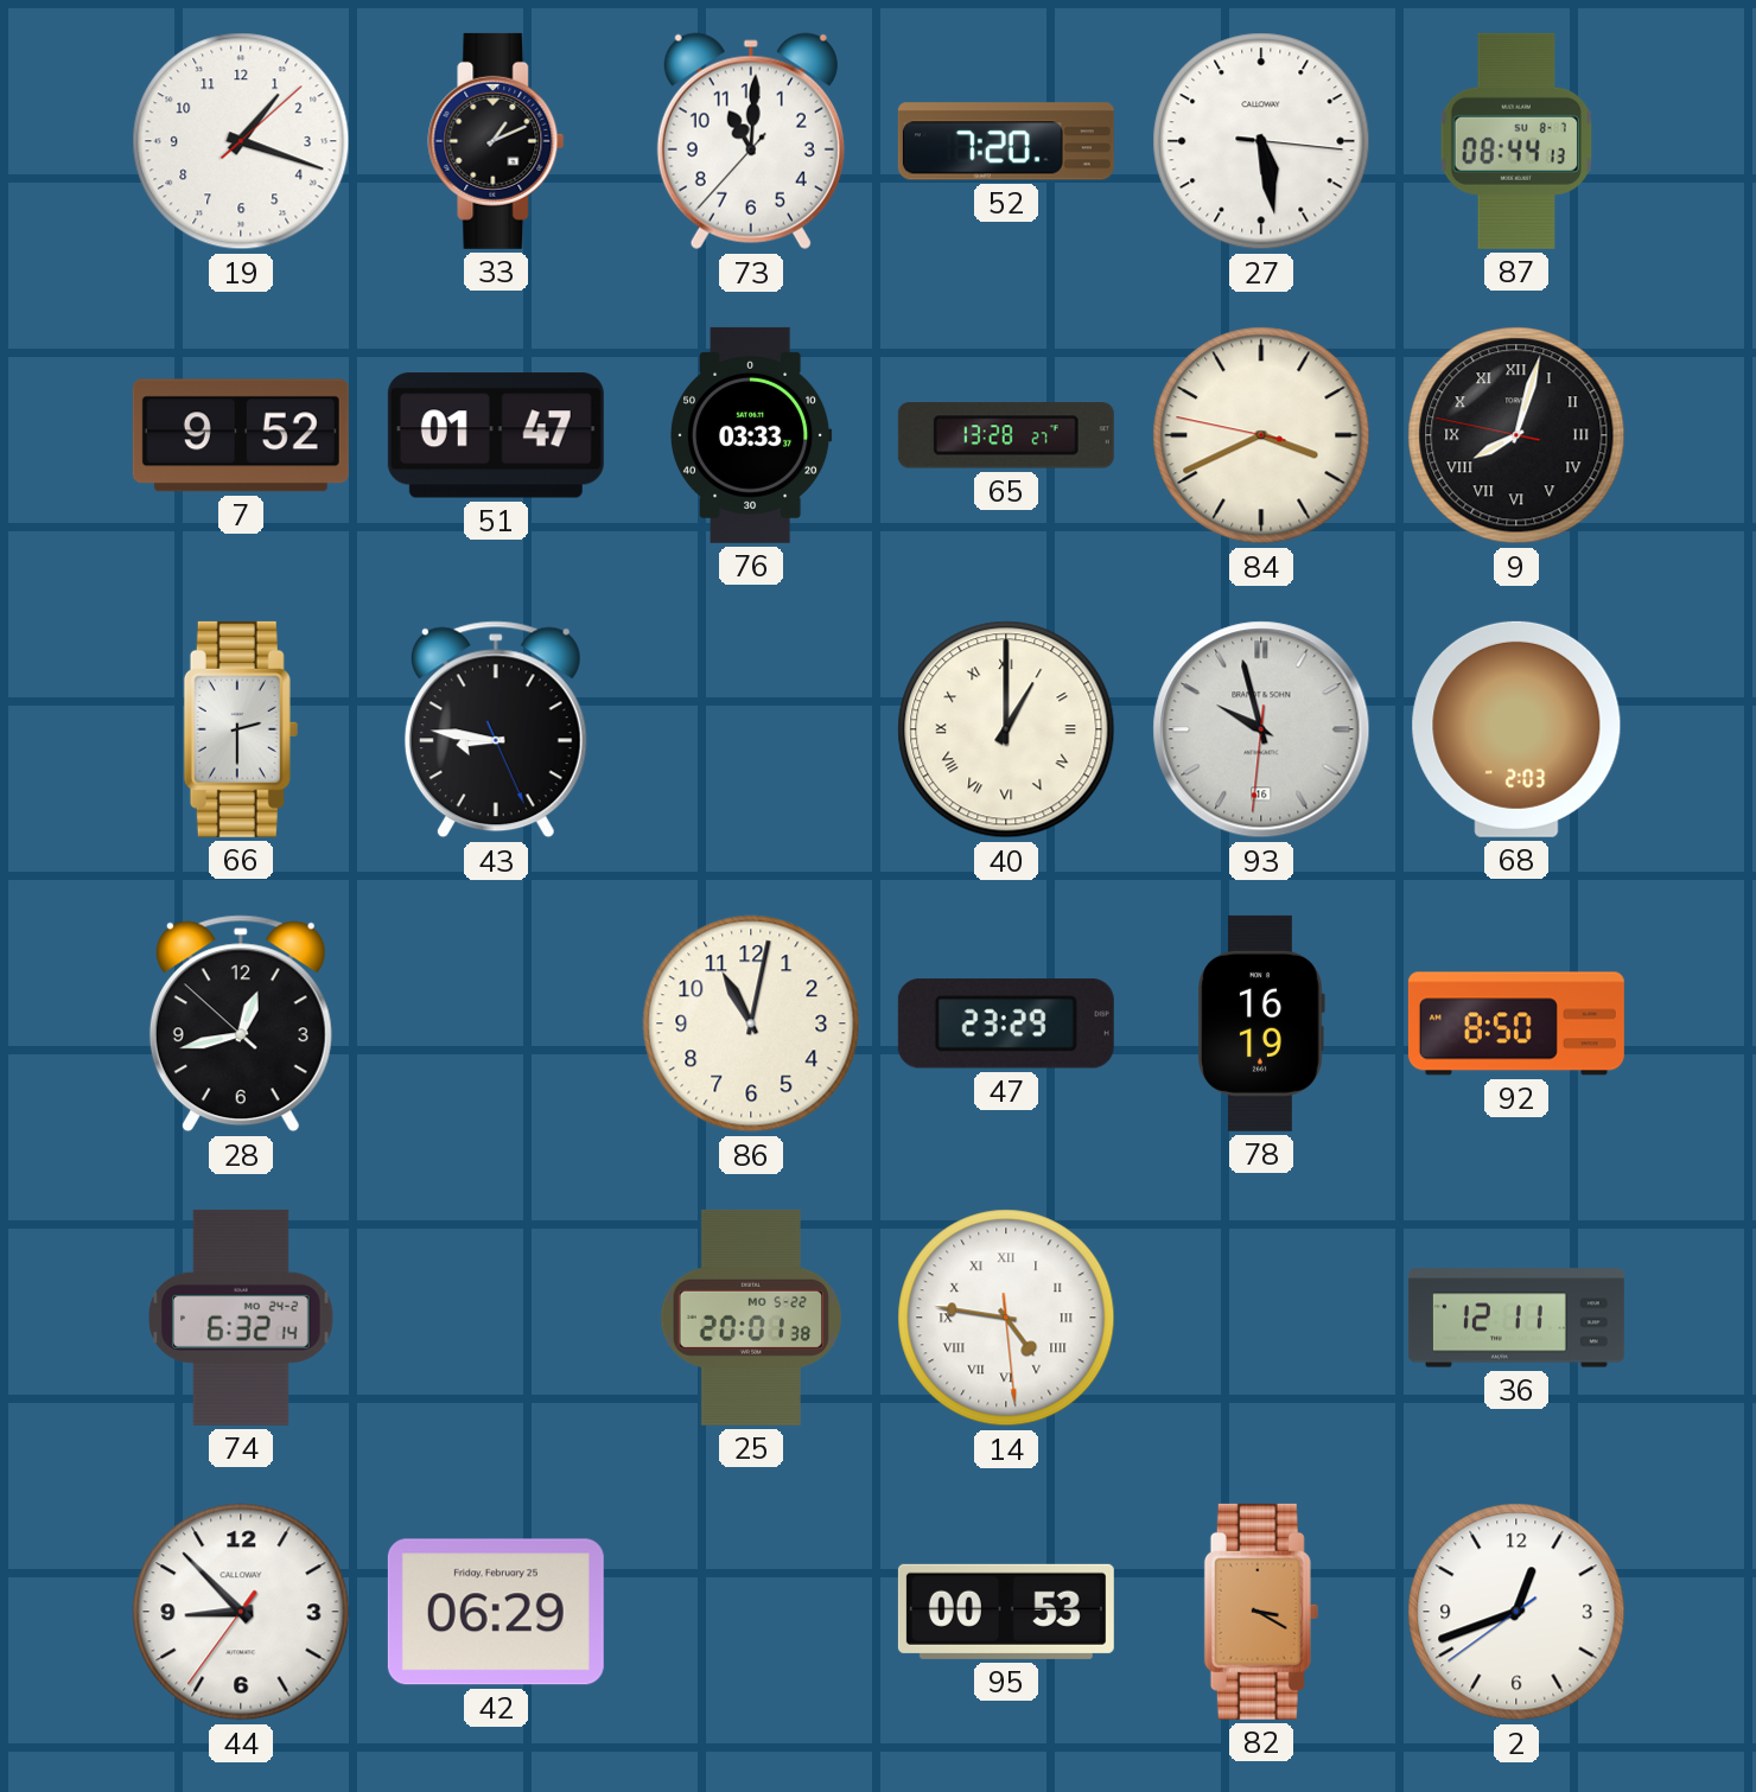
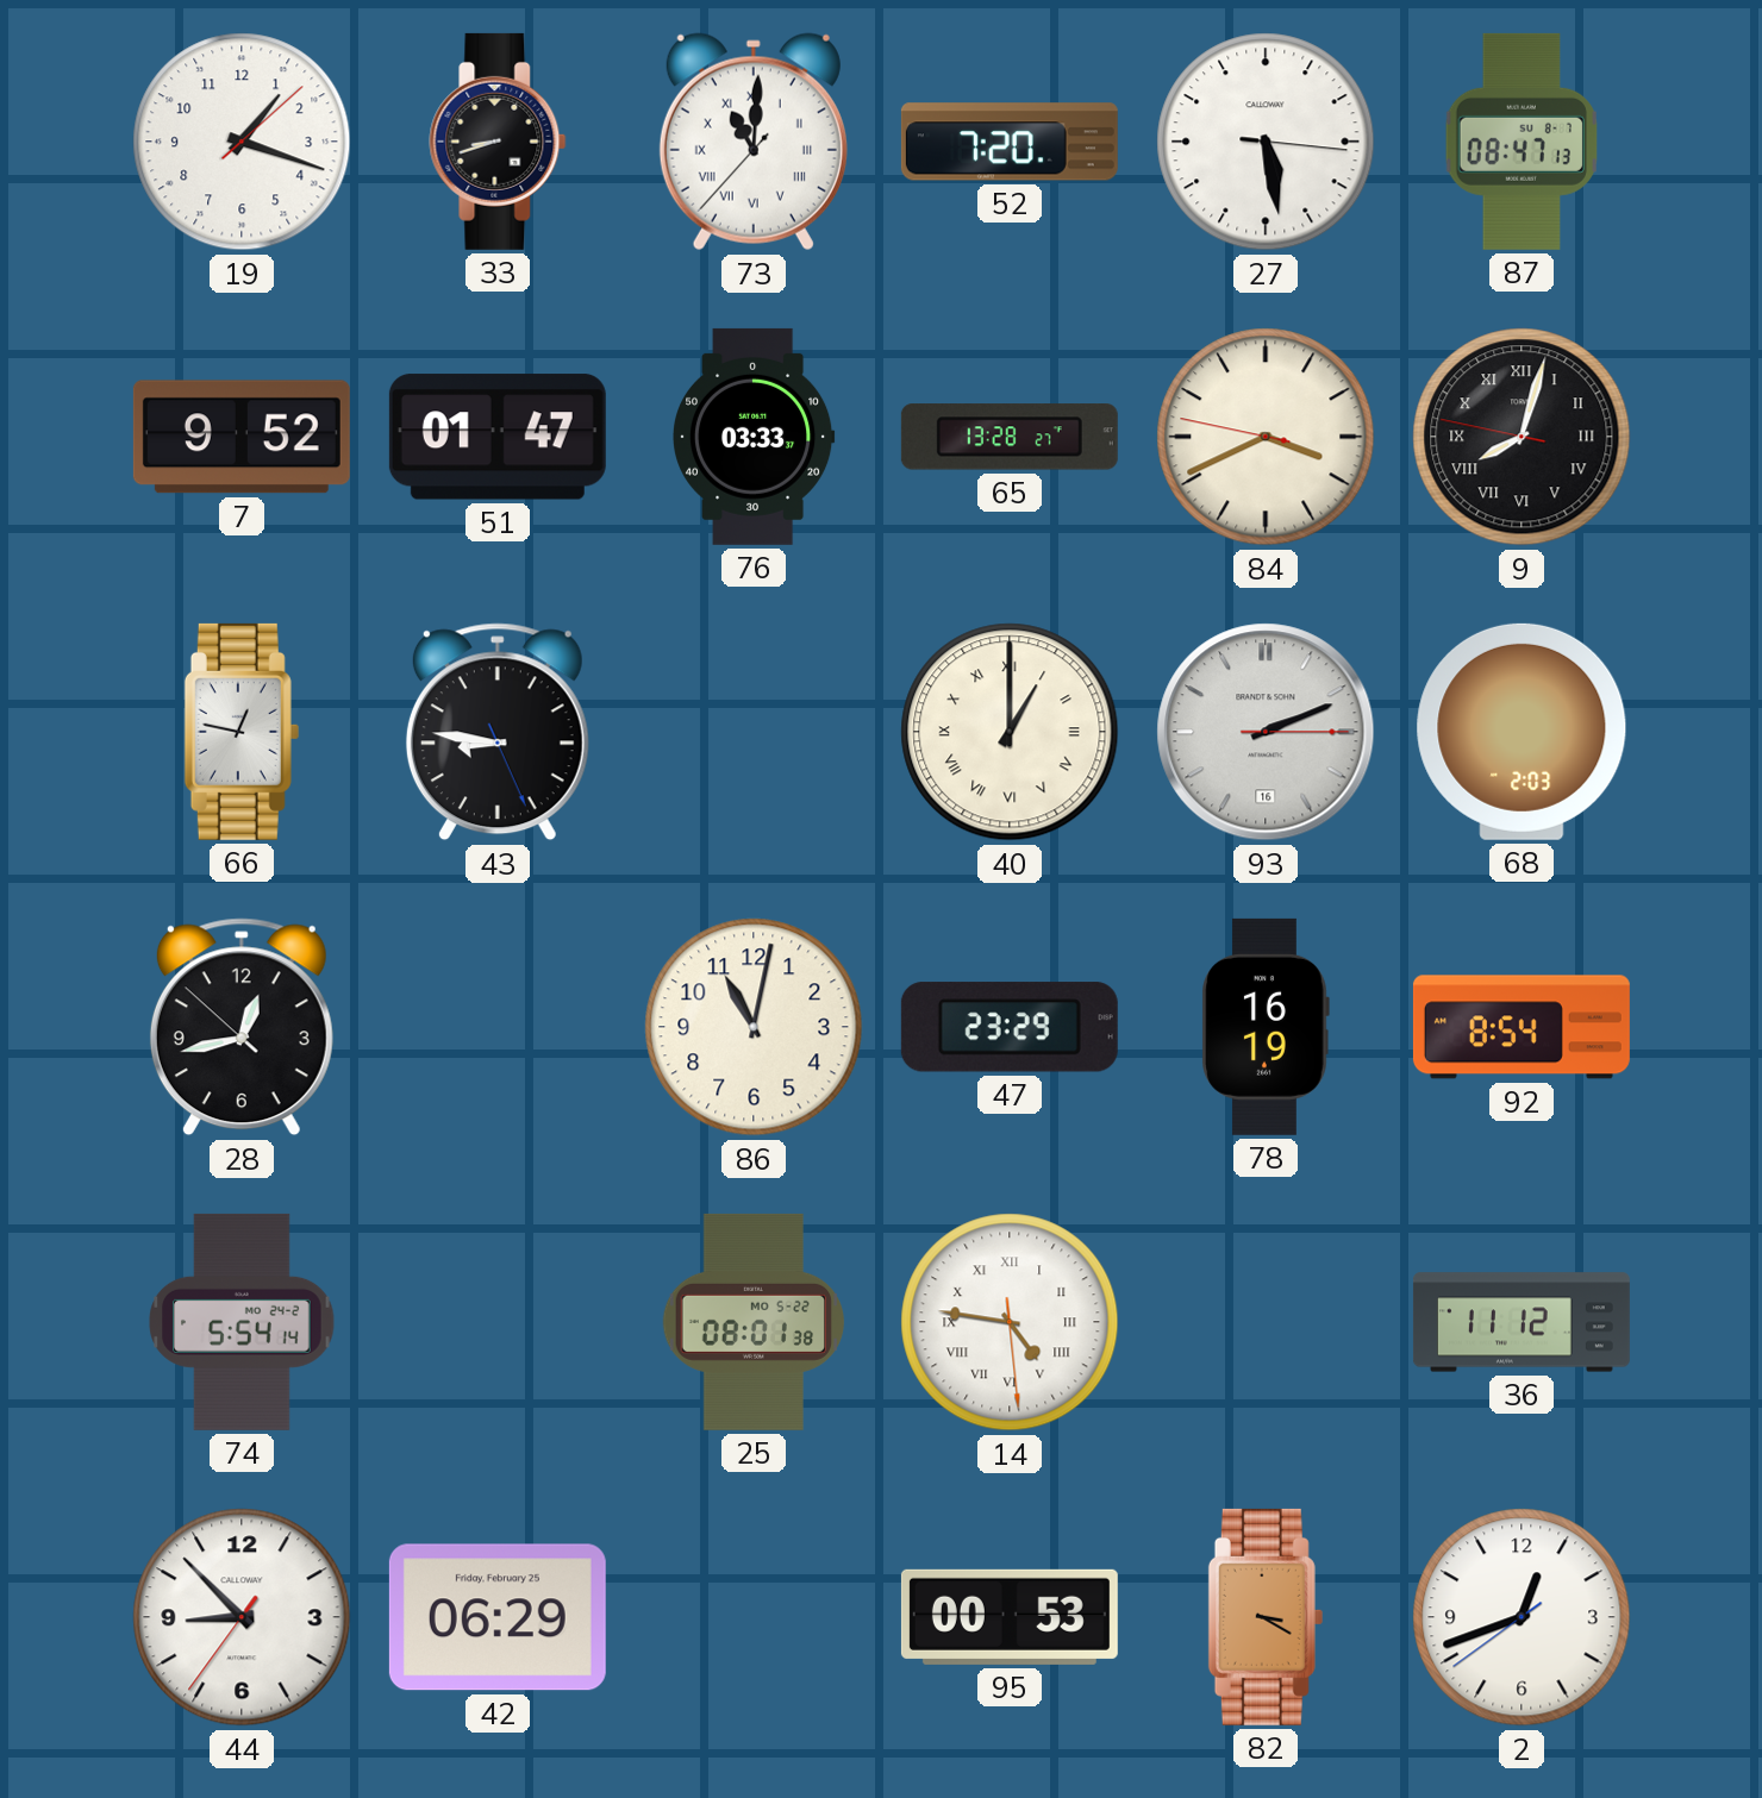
33: 1:11 -> 8:42
73 numerals: Arabic -> Roman
87: 08:44 -> 08:47
66: 2:30 -> 12:47
93: 9:57 -> 2:11
92: 8:50 -> 8:54
74: 6:32 -> 5:54
25: 20:01 -> 08:01
36: 12:11 -> 11:12
